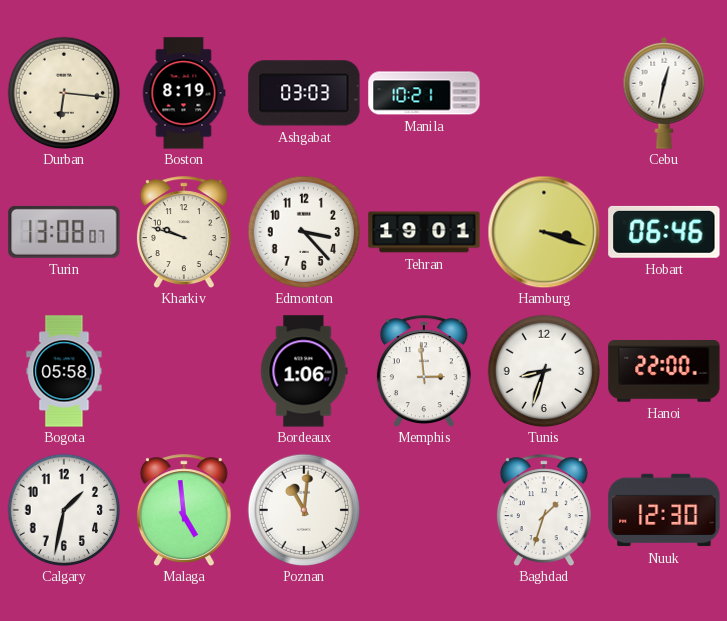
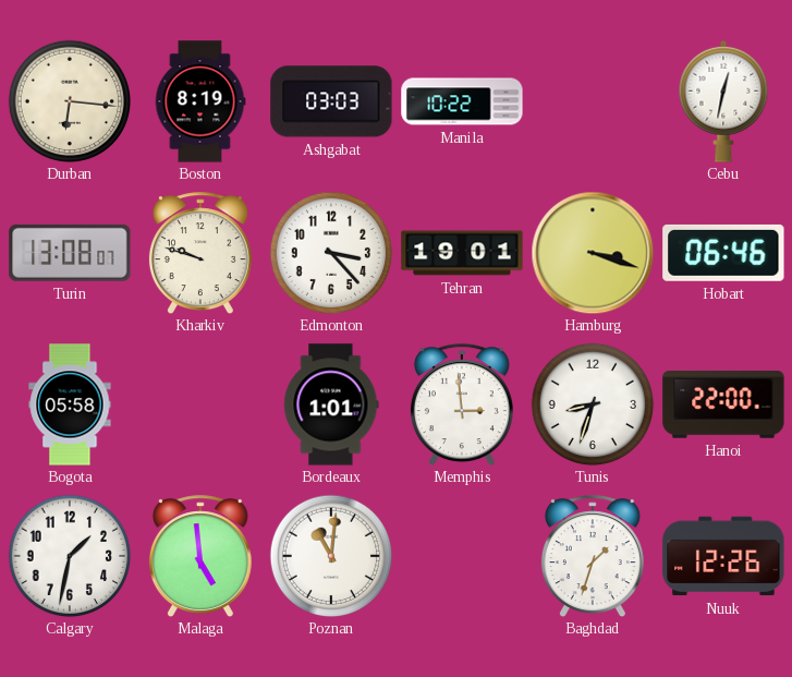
Manila: 10:21 -> 10:22
Bordeaux: 1:06 -> 1:01
Nuuk: 12:30 -> 12:26
